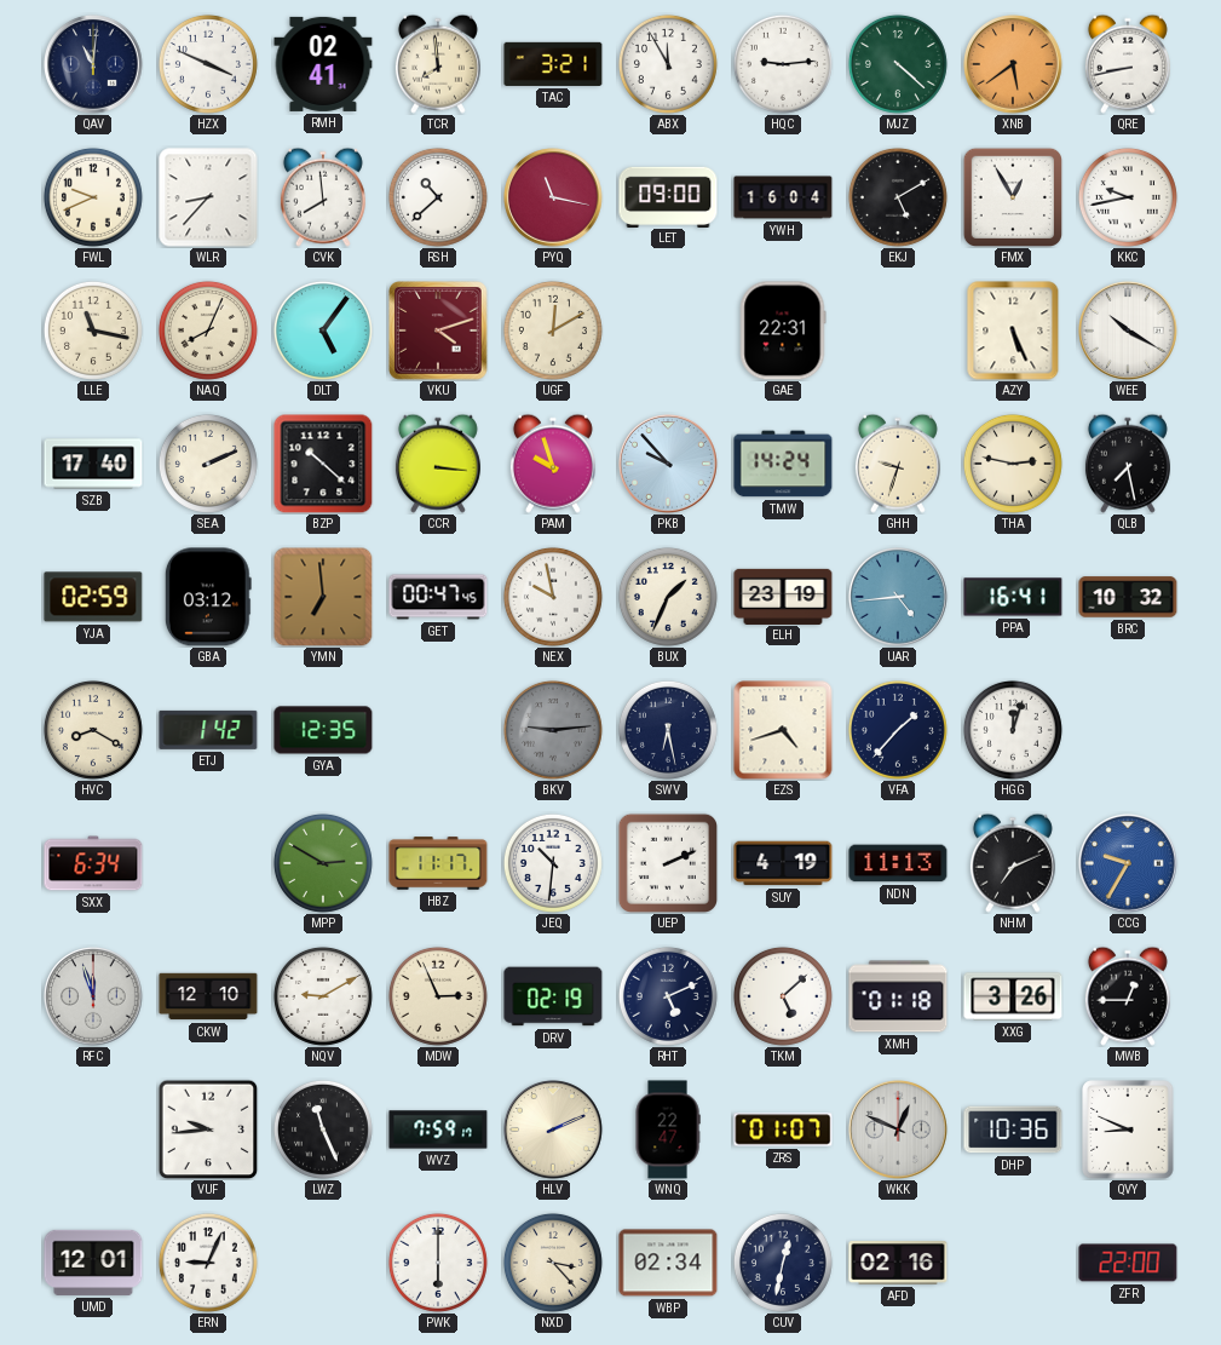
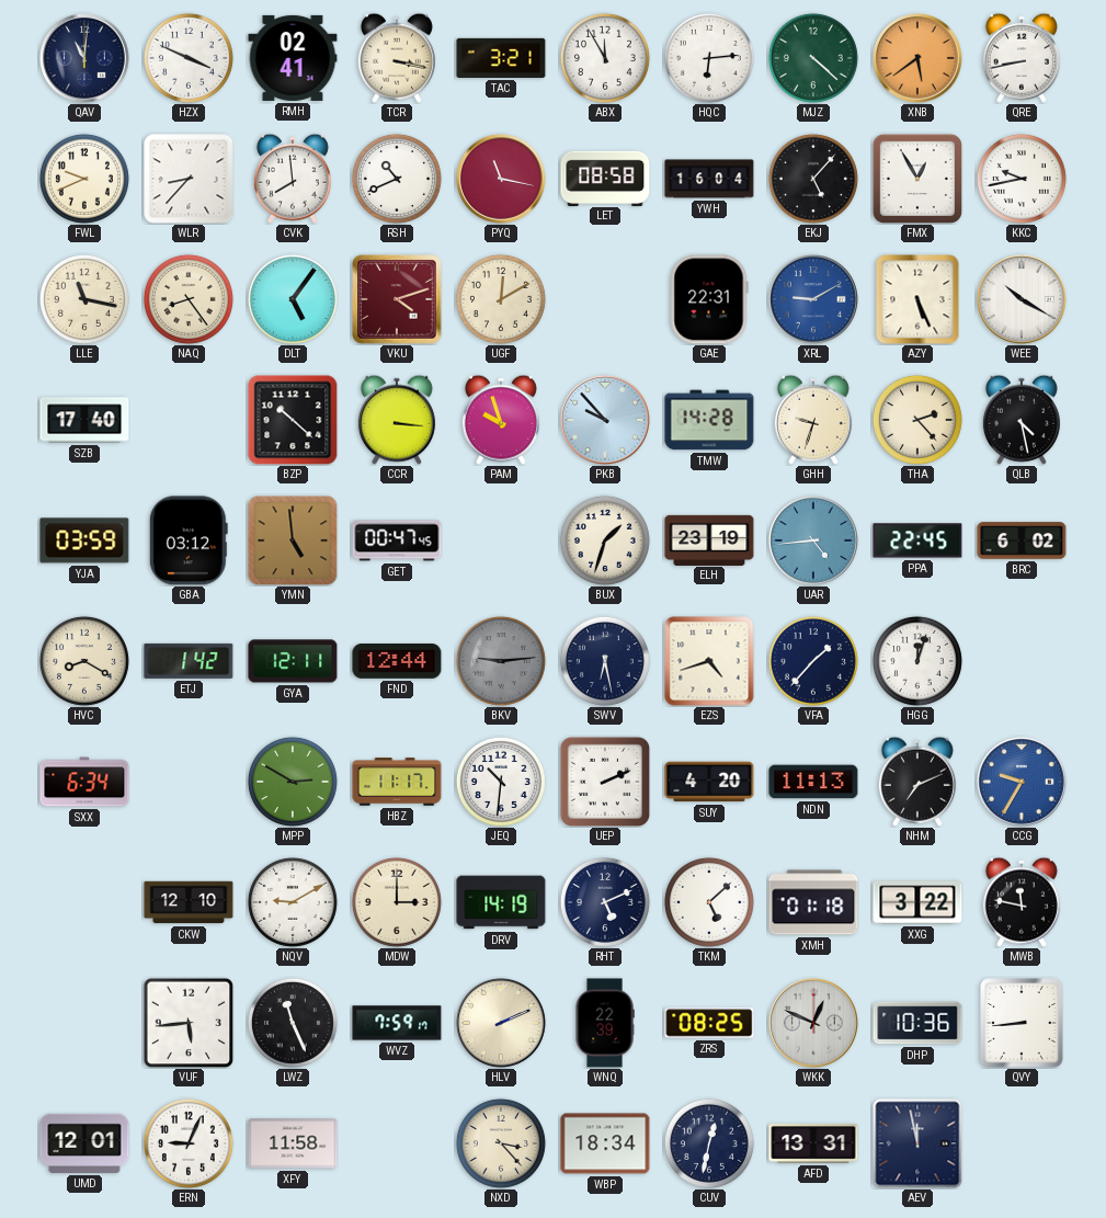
TCR: 7:59 -> 3:17
HQC: 9:14 -> 6:14
RSH: 10:38 -> 10:41
LET: 09:00 -> 08:58
EKJ: 5:10 -> 5:07
NAQ: 8:04 -> 8:24
XRL: none -> 9:10
SEA: 2:11 -> none
TMW: 14:24 -> 14:28
THA: 2:47 -> 2:23
QLB: 7:28 -> 4:28
YJA: 02:59 -> 03:59
YMN: 6:59 -> 4:59
NEX: 9:58 -> none
BUX: 1:34 -> 1:33
PPA: 16:41 -> 22:45
BRC: 10:32 -> 6:02
GYA: 12:35 -> 12:11
FND: none -> 12:44
SUY: 4:19 -> 4:20
RFC: 11:57 -> none
MDW: 2:56 -> 3:00
DRV: 02:19 -> 14:19
XXG: 3:26 -> 3:22
MWB: 12:45 -> 11:47
VUF: 9:44 -> 5:44
WNQ: 22:47 -> 22:39
ZRS: 01:07 -> 08:25
QVY: 8:49 -> 8:44
XFY: none -> 11:58
PWK: 6:00 -> none
WBP: 02:34 -> 18:34
AFD: 02:16 -> 13:31
AEV: none -> 11:58
ZFR: 22:00 -> none
